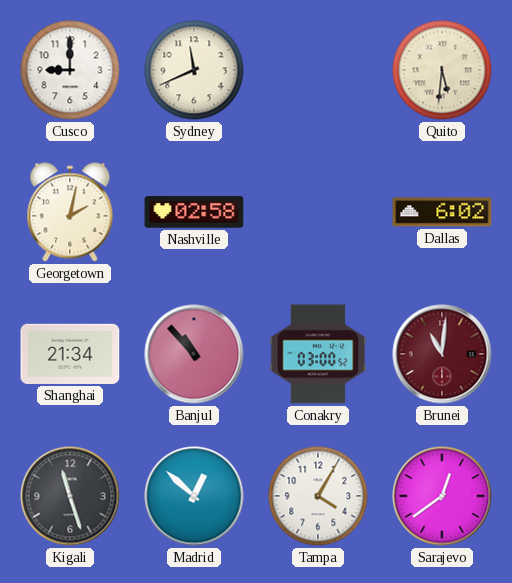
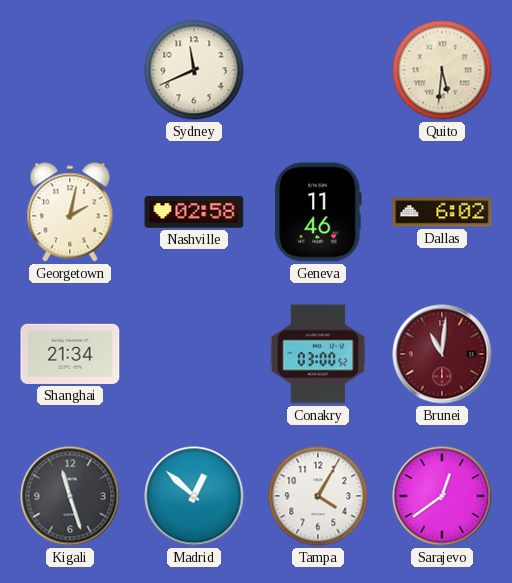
Cusco: 9:00 -> none
Geneva: none -> 11:46
Banjul: 10:53 -> none
